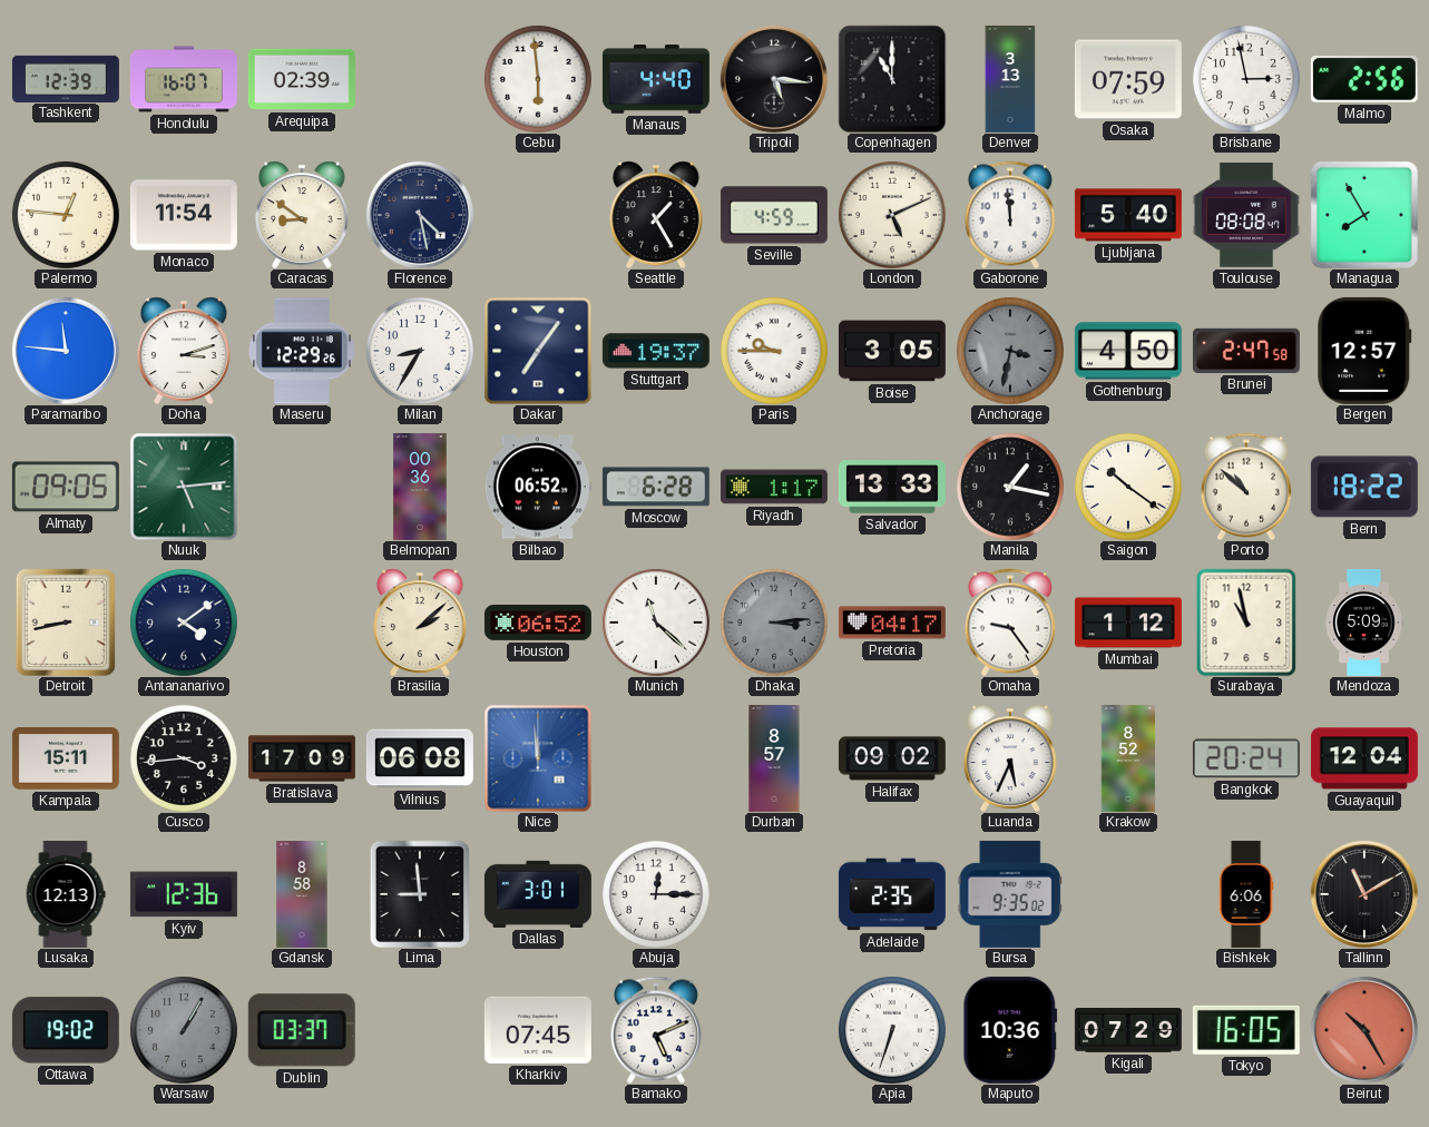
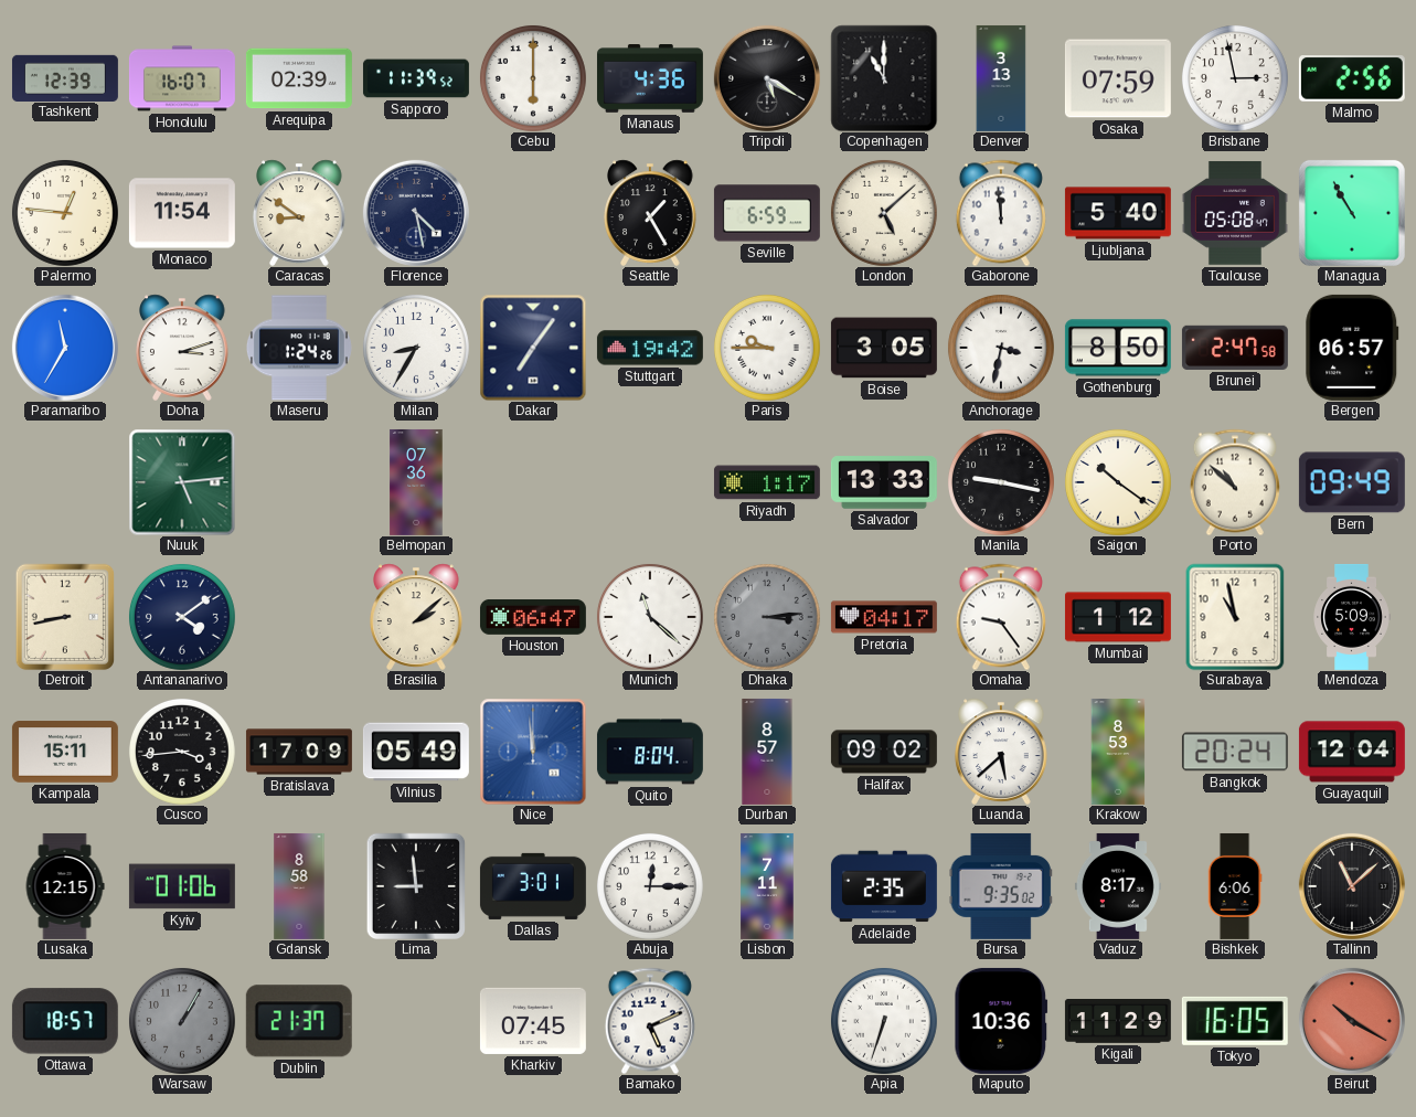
Sapporo: none -> 11:39
Cebu: 5:59 -> 6:00
Manaus: 4:40 -> 4:36
Tripoli: 5:16 -> 5:20
Seville: 4:59 -> 6:59
London: 5:11 -> 5:08
Toulouse: 08:08 -> 05:08
Managua: 7:55 -> 10:55
Paramaribo: 11:46 -> 11:35
Maseru: 12:29 -> 1:24
Stuttgart: 19:37 -> 19:42
Anchorage dial: grey -> white
Gothenburg: 4:50 -> 8:50
Bergen: 12:57 -> 06:57
Almaty: 09:05 -> none
Belmopan: 00:36 -> 07:36
Bilbao: 06:52 -> none
Moscow: 6:28 -> none
Manila: 1:17 -> 9:17
Bern: 18:22 -> 09:49
Houston: 06:52 -> 06:47
Vilnius: 06:08 -> 05:49
Quito: none -> 8:04
Luanda: 5:34 -> 5:38
Krakow: 8:52 -> 8:53
Lusaka: 12:13 -> 12:15
Kyiv: 12:36 -> 01:06
Lisbon: none -> 7:11
Vaduz: none -> 8:17
Tallinn: 11:10 -> 11:08
Ottawa: 19:02 -> 18:57
Dublin: 03:37 -> 21:37
Kigali: 07:29 -> 11:29
Beirut: 10:25 -> 10:20
